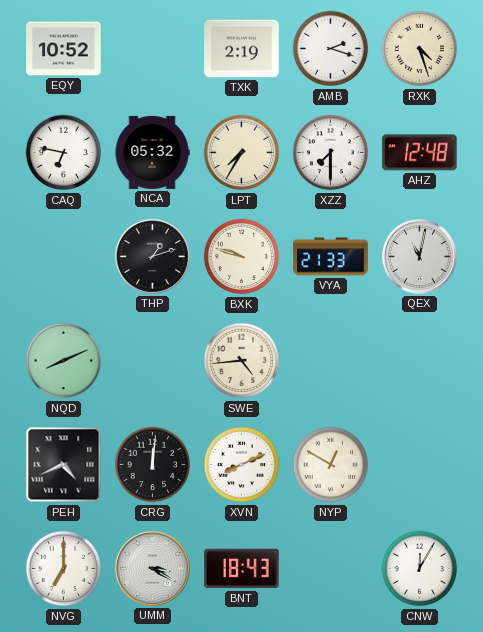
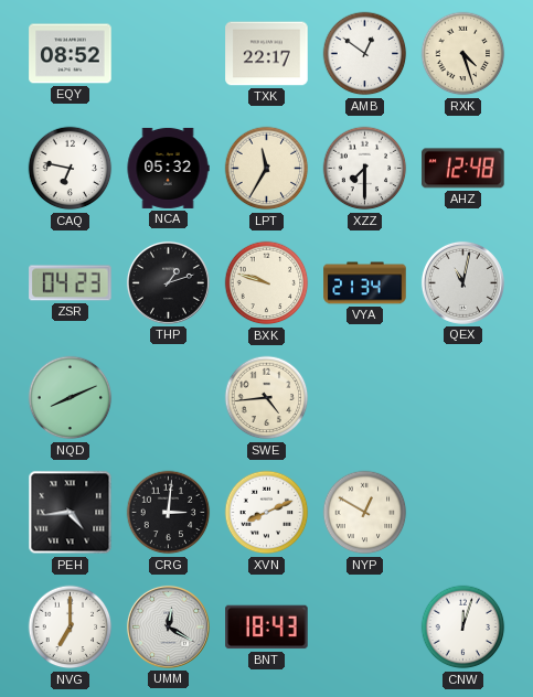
EQY: 10:52 -> 08:52
TXK: 2:19 -> 22:17
AMB: 2:18 -> 12:51
LPT: 7:35 -> 11:35
ZSR: none -> 04:23
VYA: 21:33 -> 21:34
PEH: 4:41 -> 4:44
CRG: 12:01 -> 3:01
UMM: 3:20 -> 12:20
CNW: 12:05 -> 12:03
